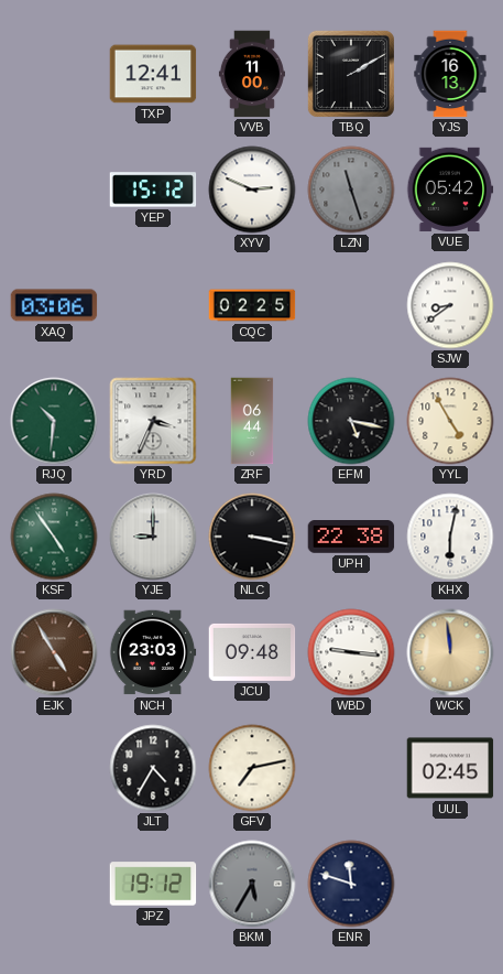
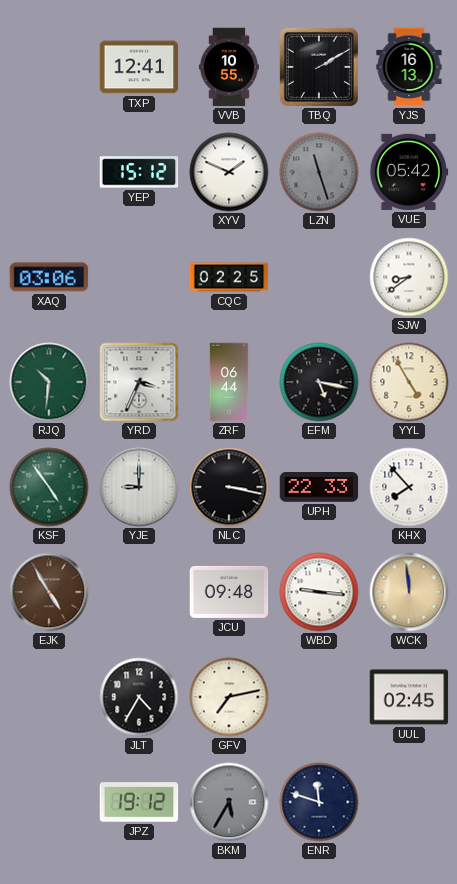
VVB: 11:00 -> 10:55
XYV: 2:49 -> 1:49
UPH: 22:38 -> 22:33
KHX: 6:02 -> 7:53
NCH: 23:03 -> none
